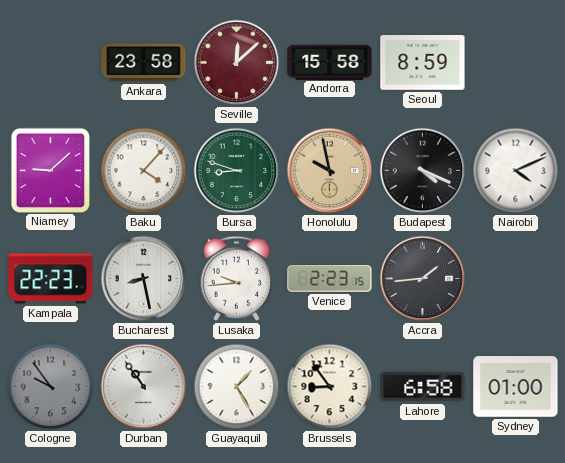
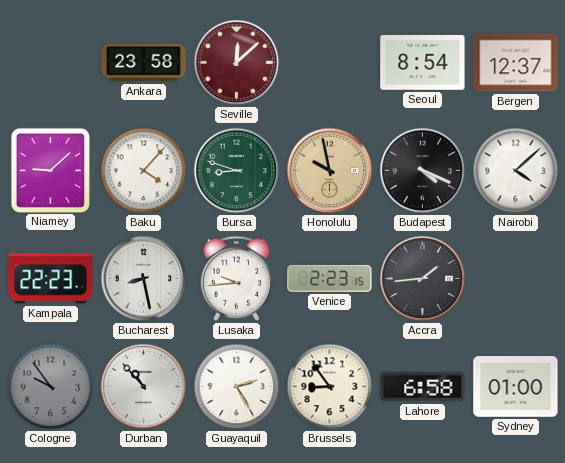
Andorra: 15:58 -> none
Seoul: 8:59 -> 8:54
Bergen: none -> 12:37
Nairobi: 4:11 -> 4:08
Durban: 10:54 -> 10:53
Guayaquil: 1:25 -> 2:25
